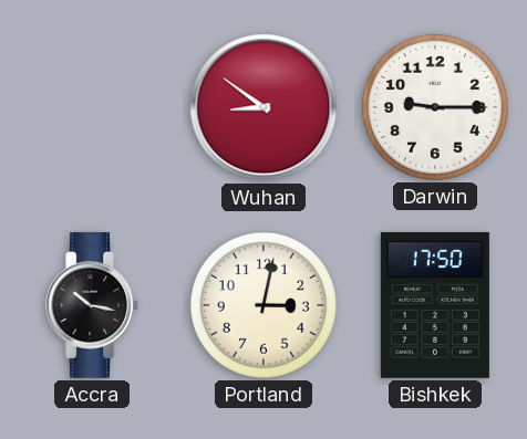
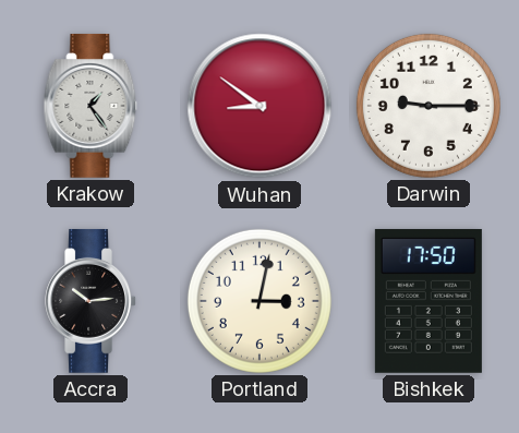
Krakow: none -> 1:24
Accra: 10:17 -> 10:14
